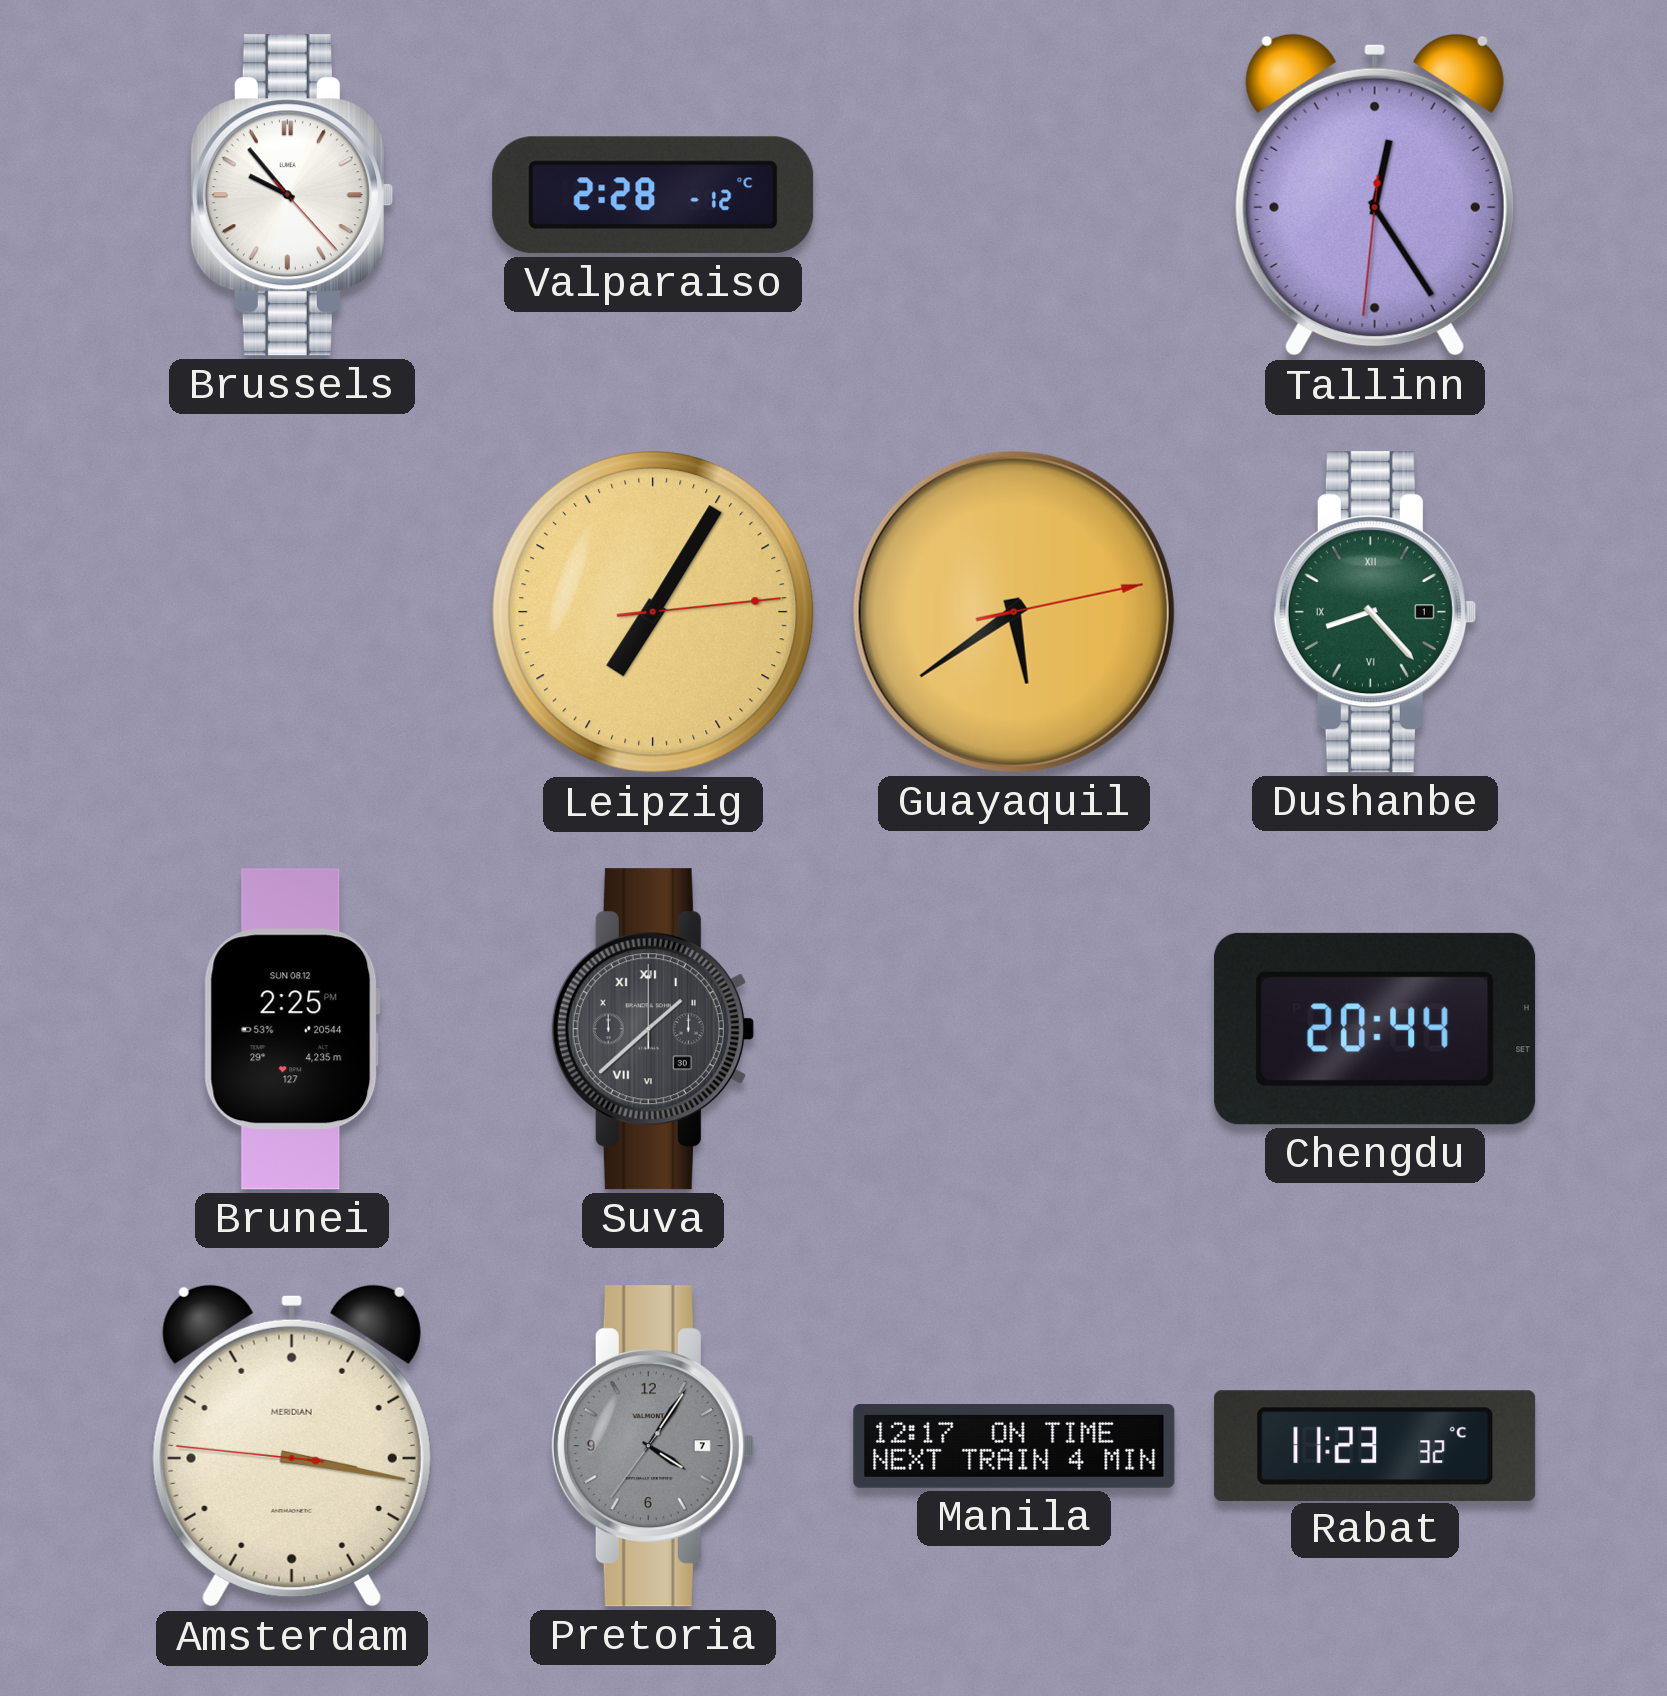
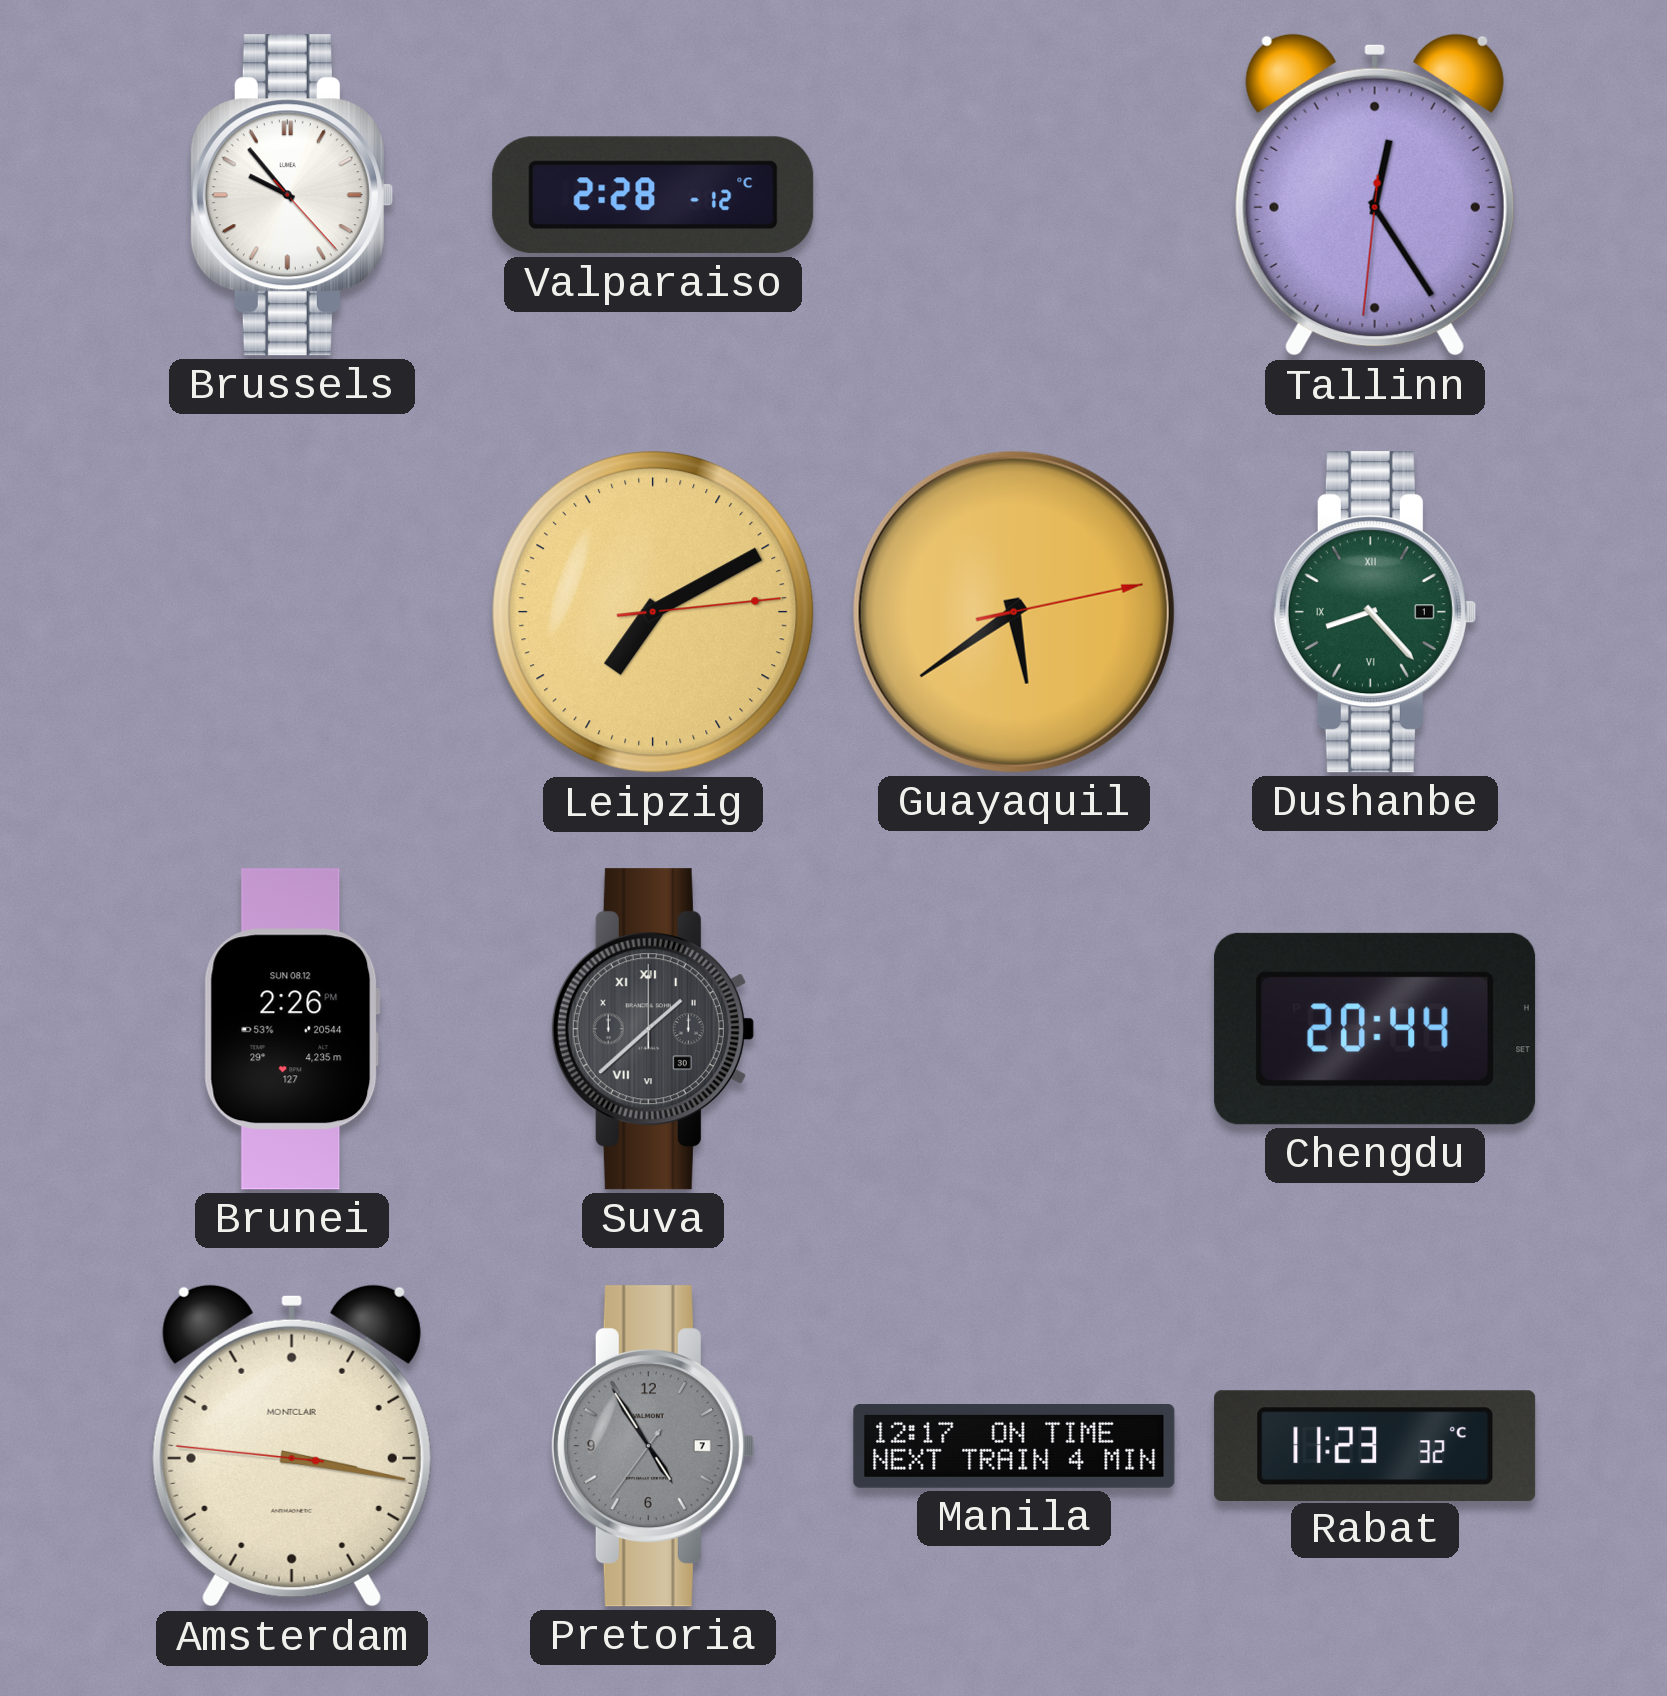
Leipzig: 7:05 -> 7:10
Brunei: 2:25 -> 2:26
Amsterdam brand: MERIDIAN -> MONTCLAIR
Pretoria: 4:05 -> 4:54
